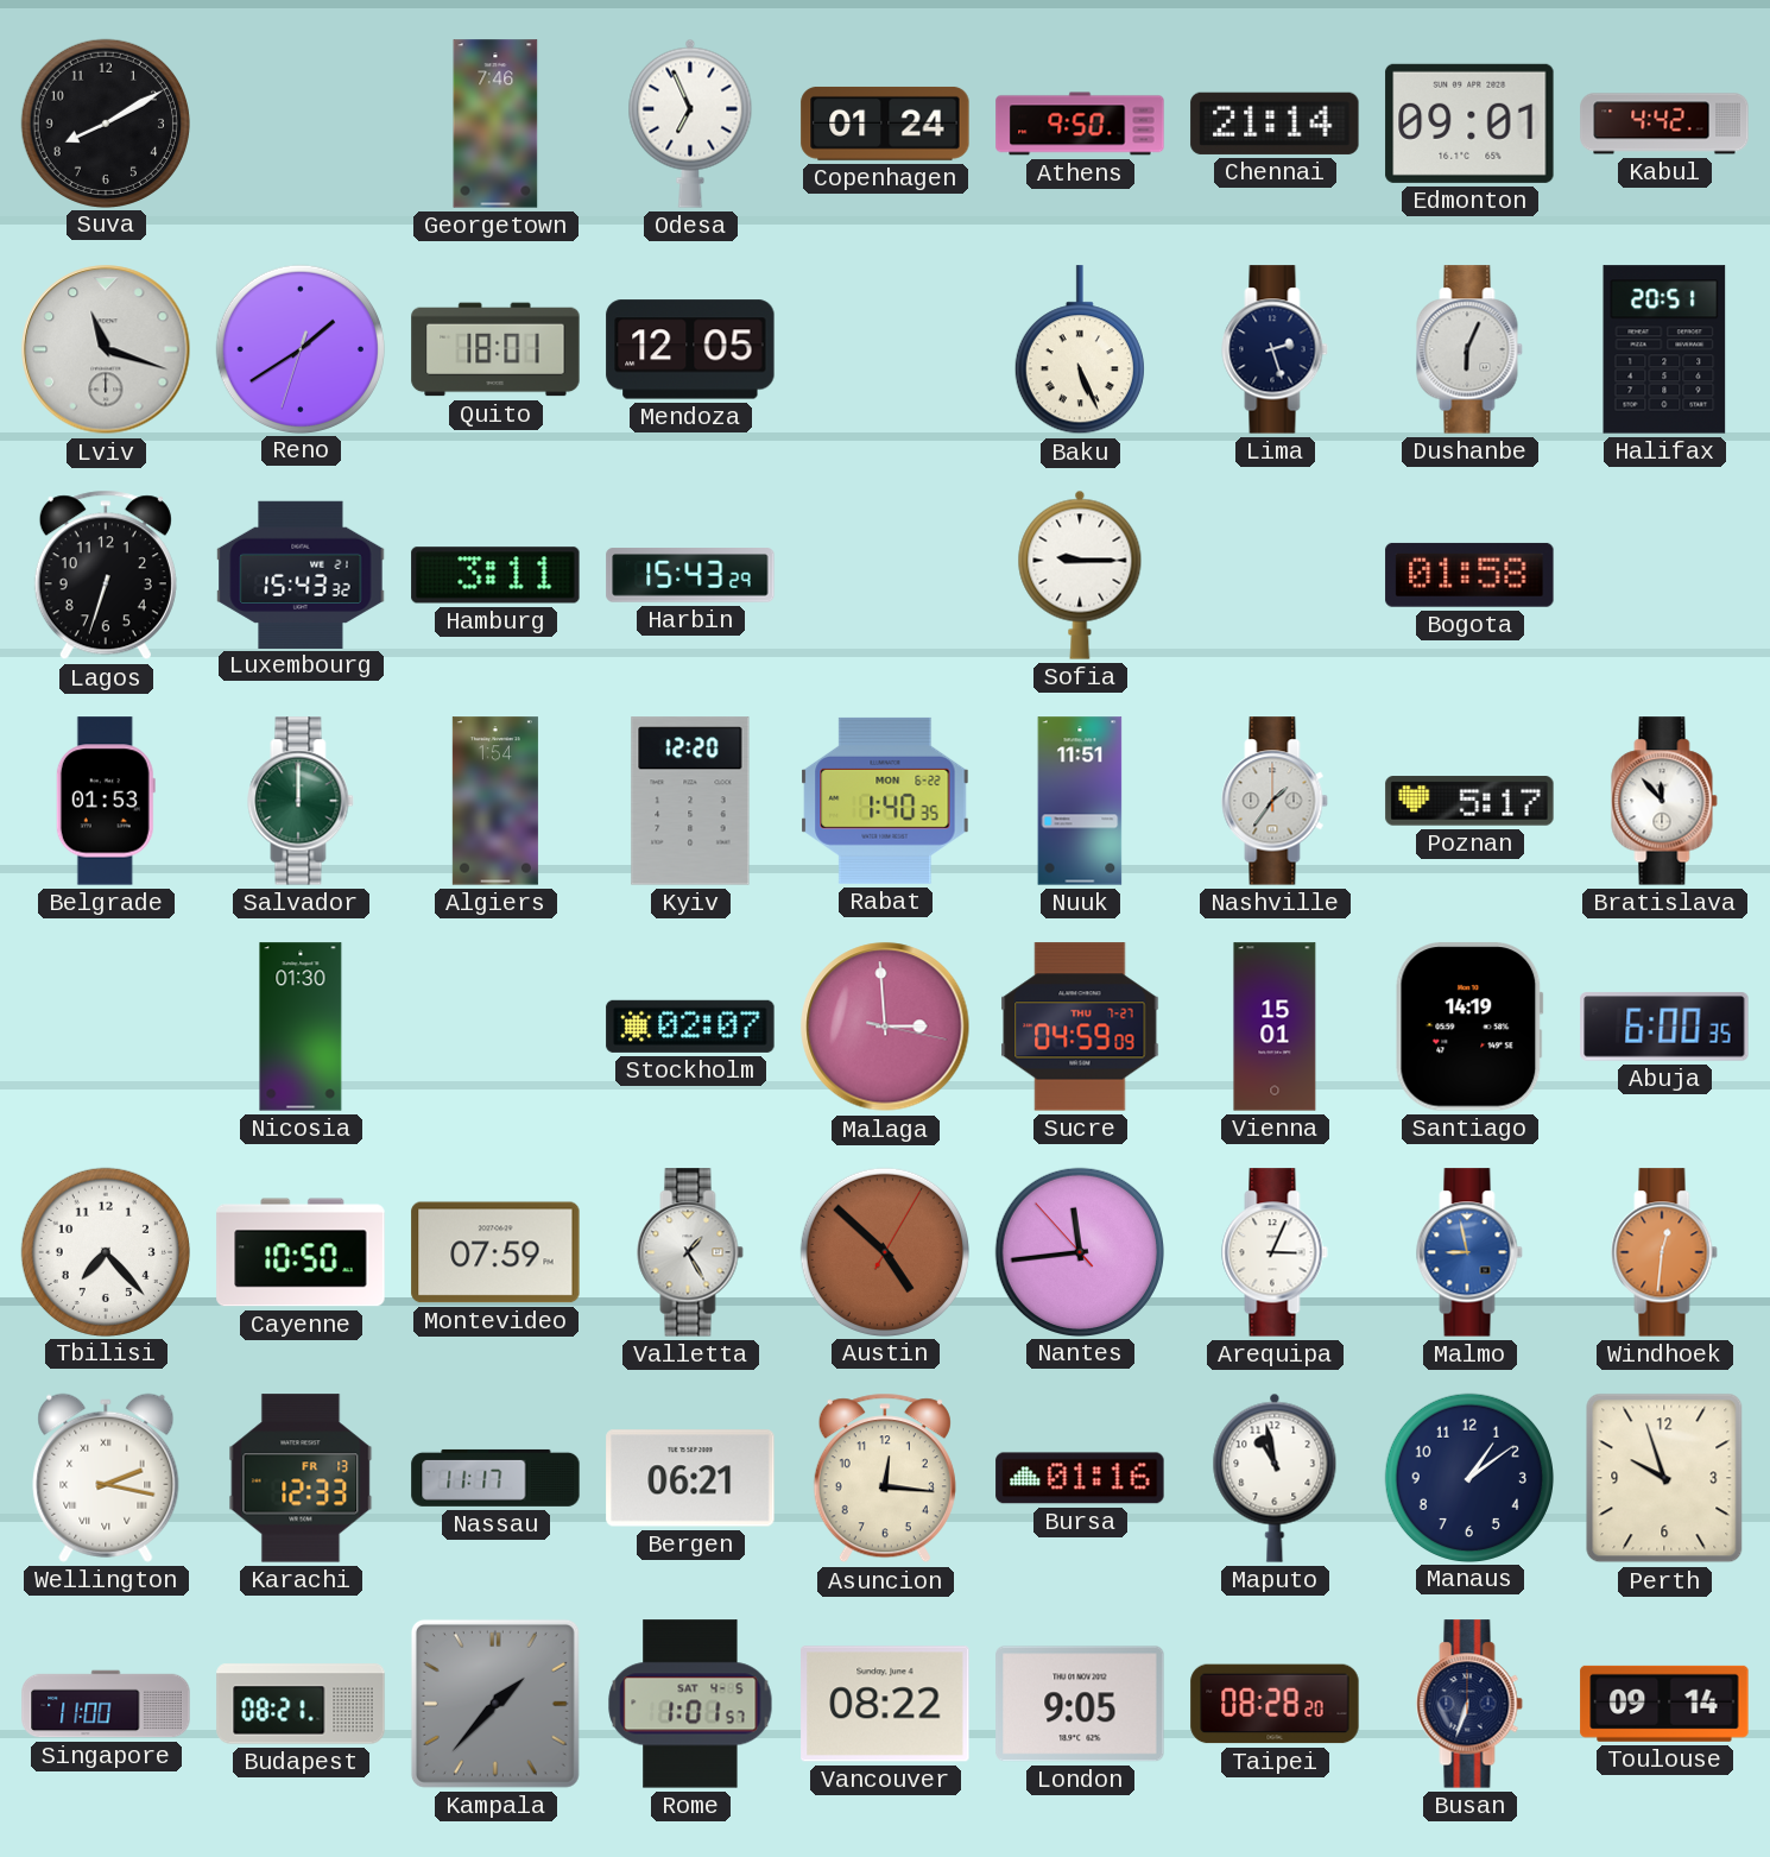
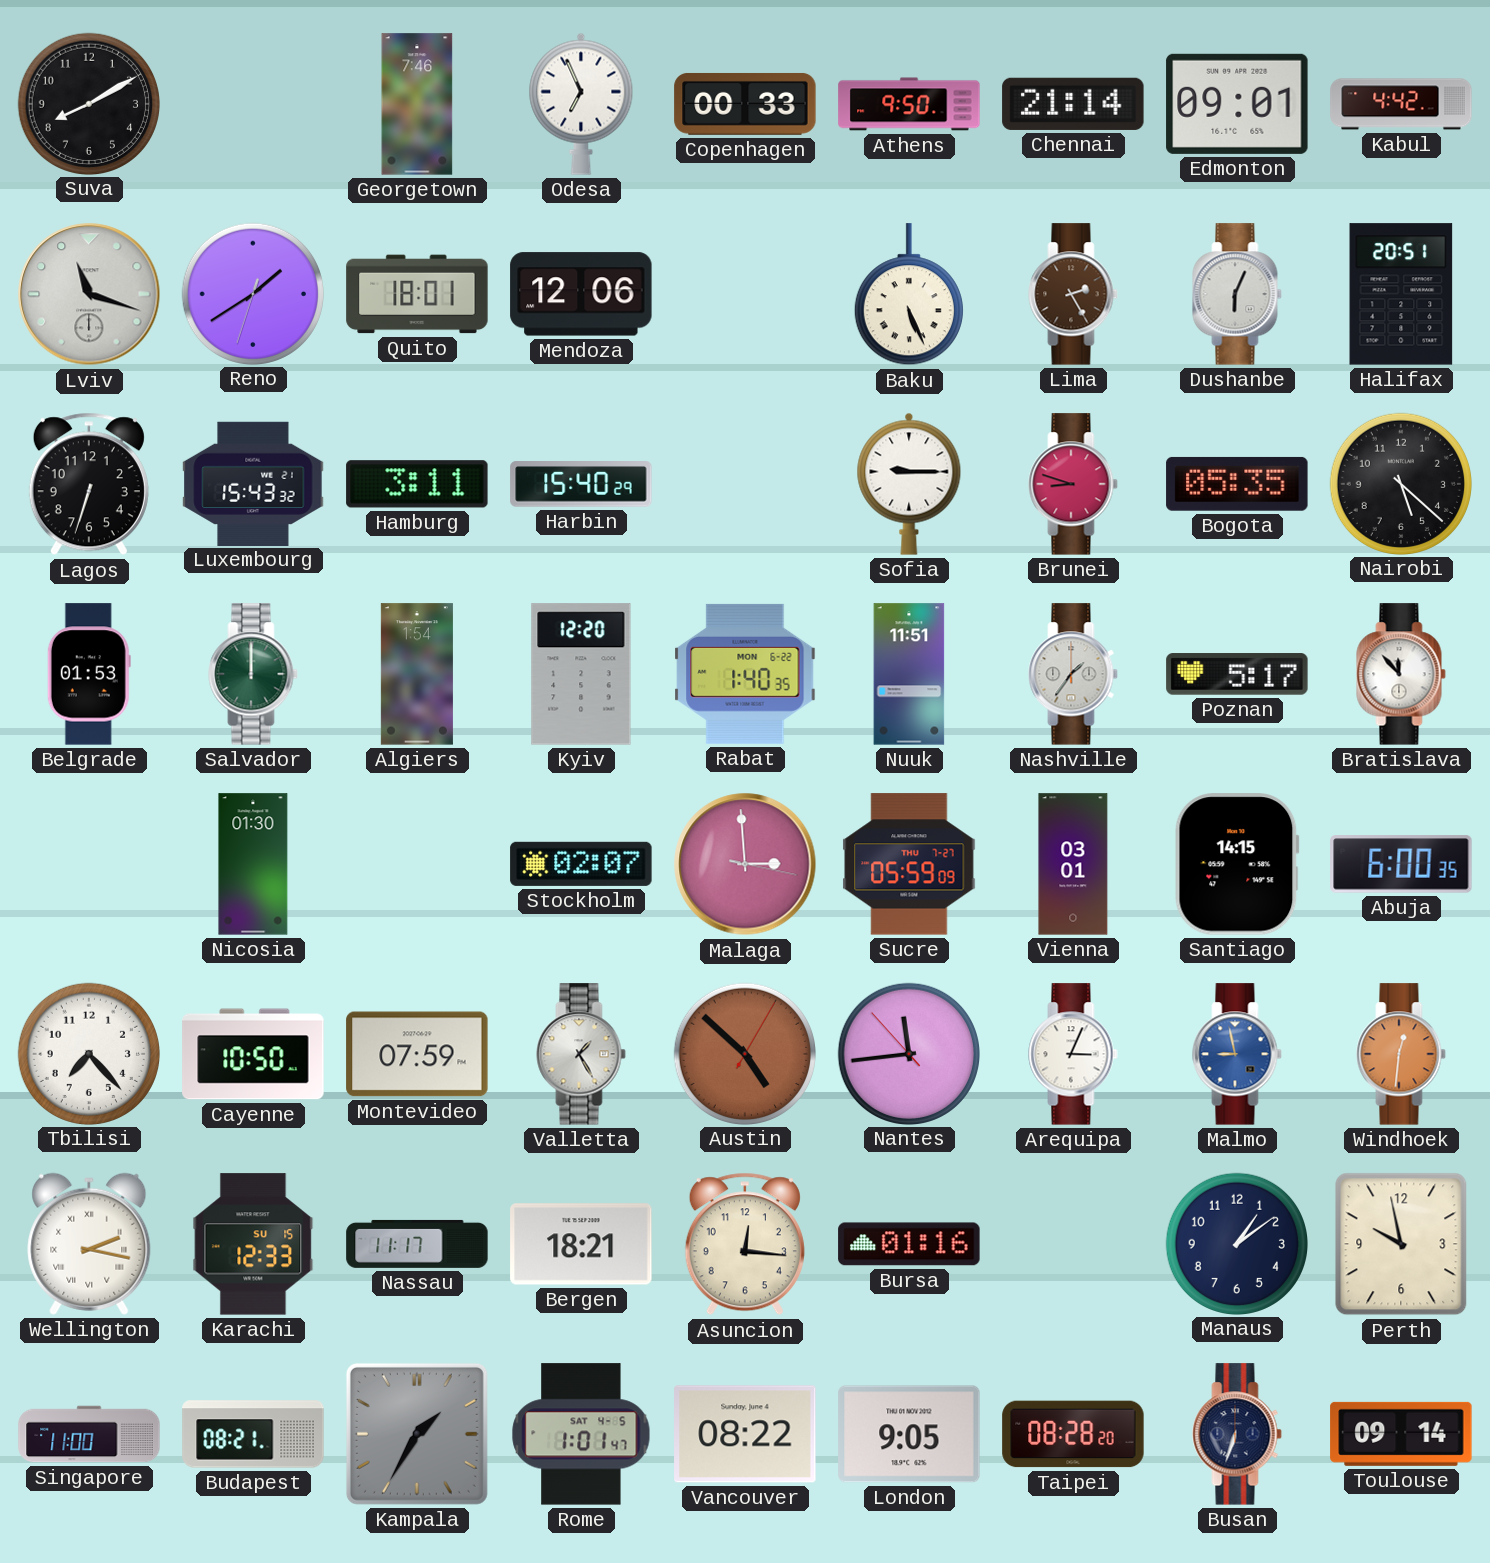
Copenhagen: 01:24 -> 00:33
Mendoza: 12:05 -> 12:06
Lima: 2:27 -> 2:25
Lima dial: navy -> brown
Harbin: 15:43 -> 15:40
Brunei: none -> 8:48
Bogota: 01:58 -> 05:35
Nairobi: none -> 5:22
Sucre: 04:59 -> 05:59
Vienna: 15:01 -> 03:01
Santiago: 14:19 -> 14:15
Karachi date: FR 13 -> SU 15
Bergen: 06:21 -> 18:21
Maputo: 10:58 -> none
Perth: 9:57 -> 9:58
Kampala: 1:37 -> 1:35
Rome: 1:01:57 -> 1:01:47
